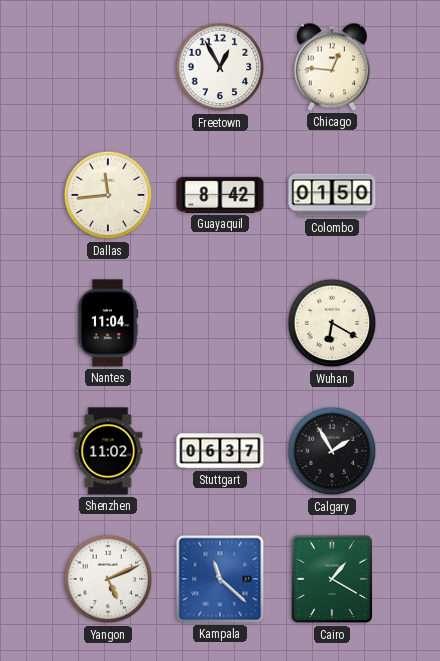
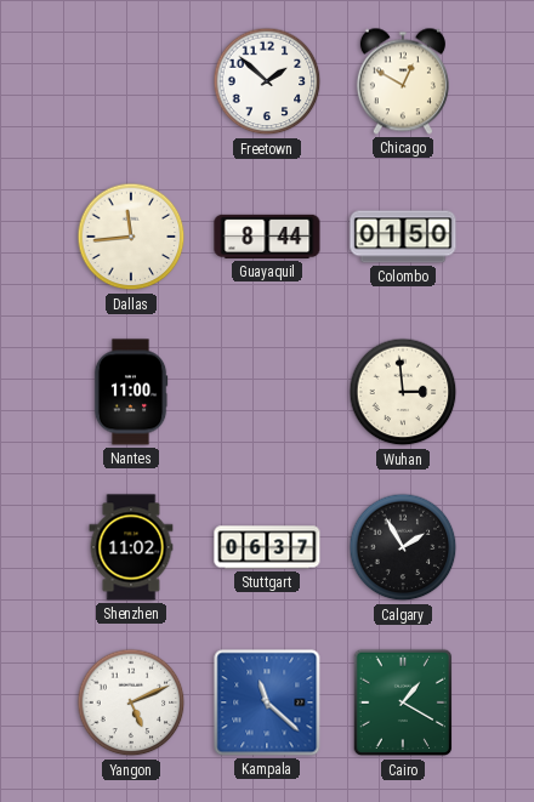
Freetown: 12:55 -> 1:52
Chicago: 12:46 -> 12:50
Guayaquil: 8:42 -> 8:44
Nantes: 11:04 -> 11:00
Wuhan: 6:20 -> 2:59
